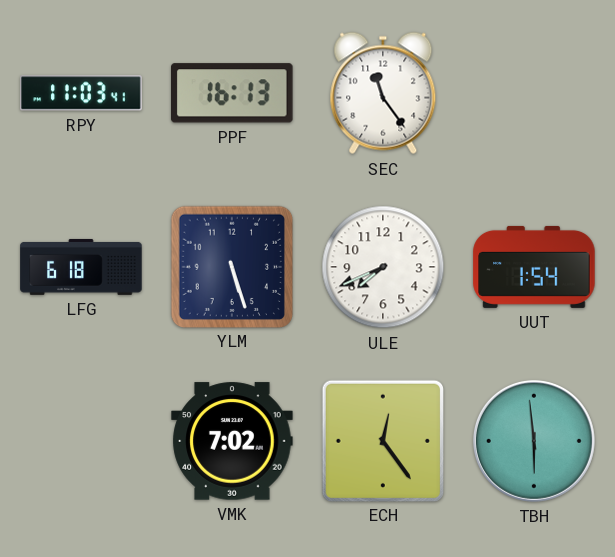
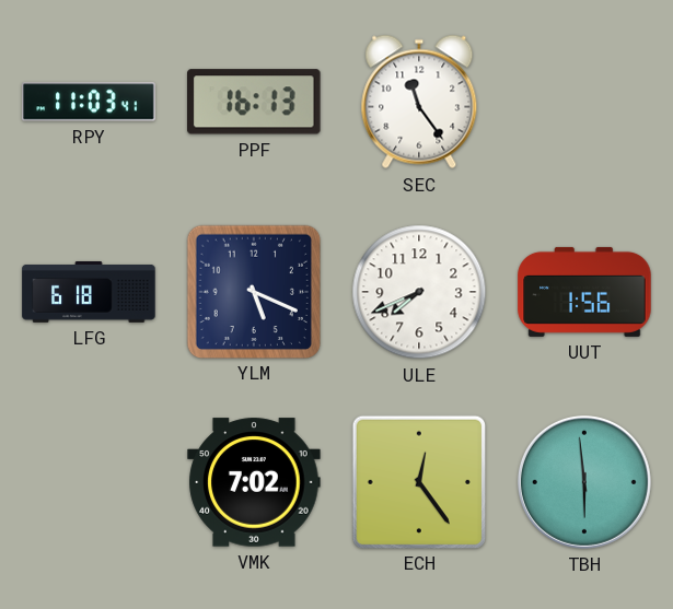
YLM: 5:27 -> 5:19
UUT: 1:54 -> 1:56
